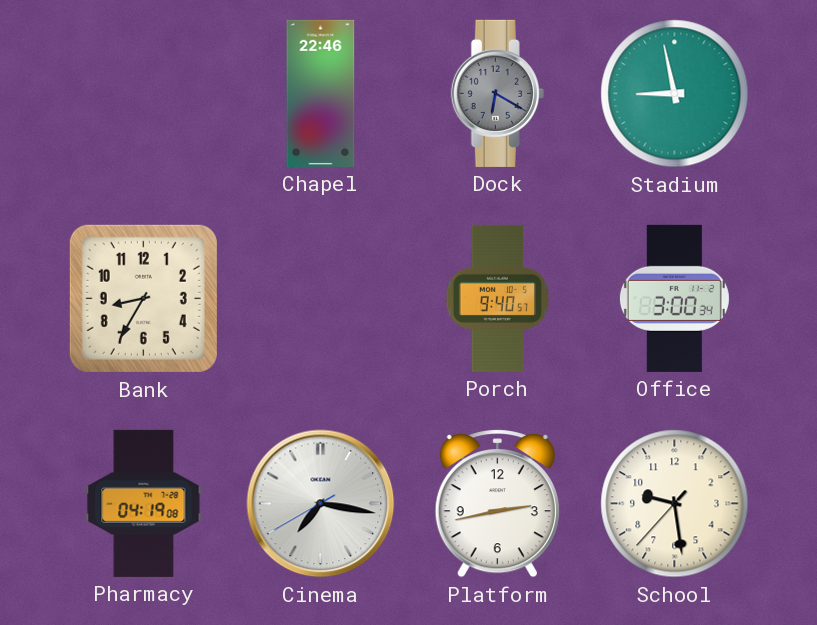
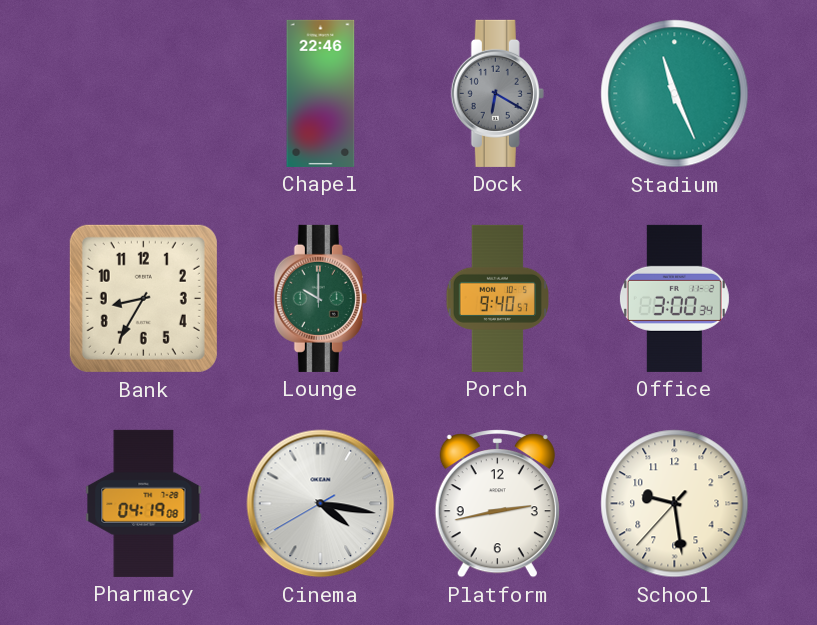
Stadium: 8:58 -> 11:26
Lounge: none -> 10:00
Cinema: 7:16 -> 4:16
